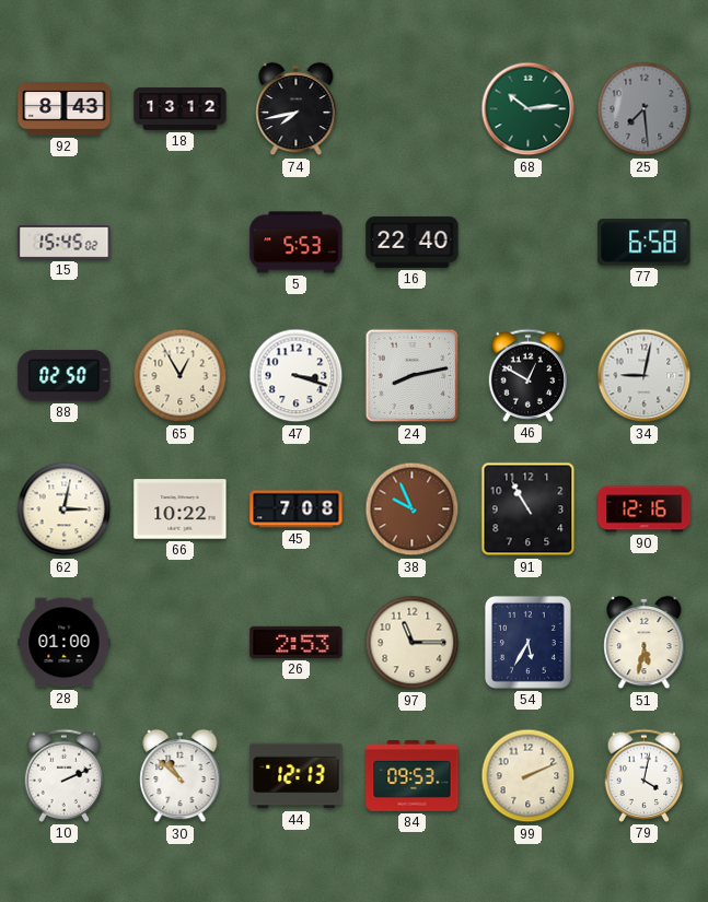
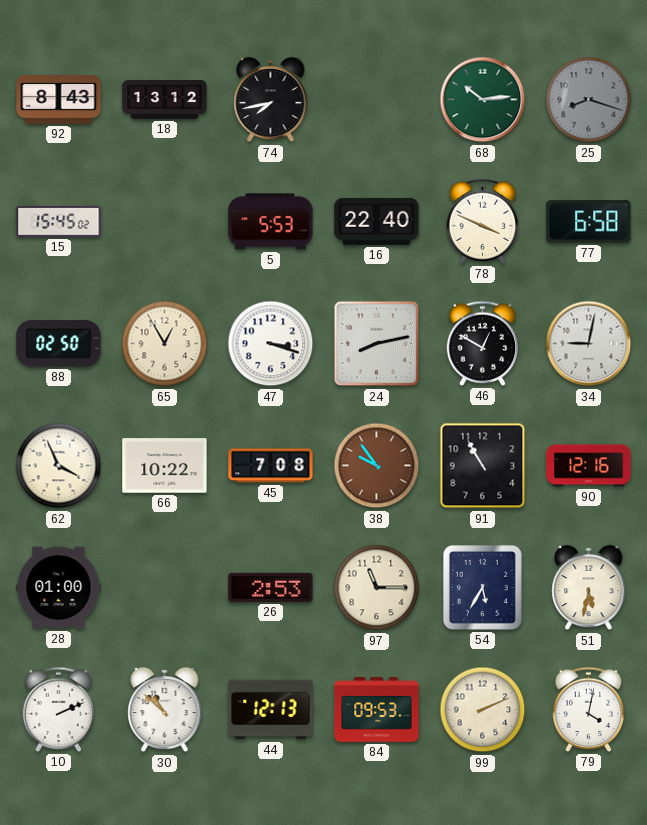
25: 7:29 -> 8:18
78: none -> 3:49
62: 3:02 -> 3:56
38: 9:56 -> 9:54
